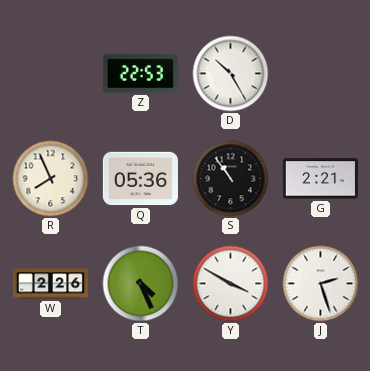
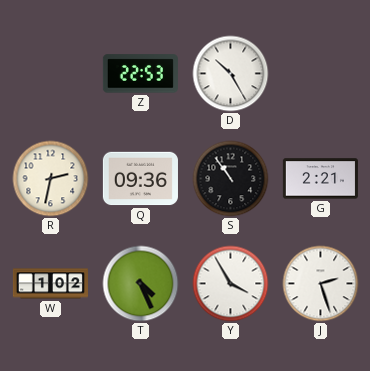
R: 7:56 -> 2:32
Q: 05:36 -> 09:36
W: 2:26 -> 1:02
Y: 3:50 -> 3:55
